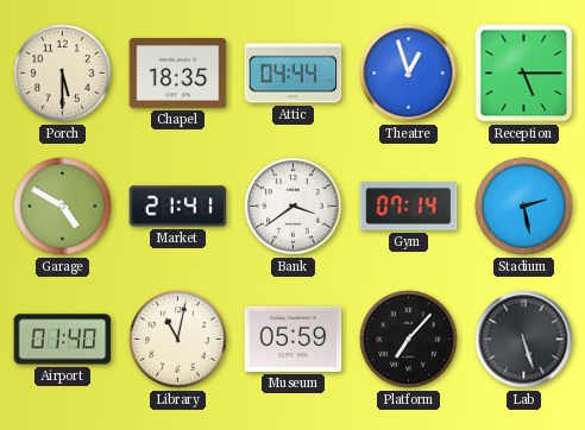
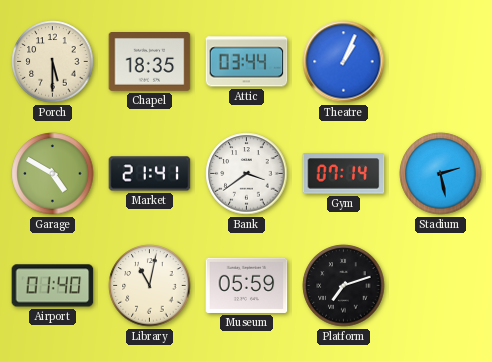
Attic: 04:44 -> 03:44
Theatre: 12:57 -> 1:04
Reception: 5:15 -> none
Platform: 7:07 -> 7:12
Lab: 5:27 -> none
